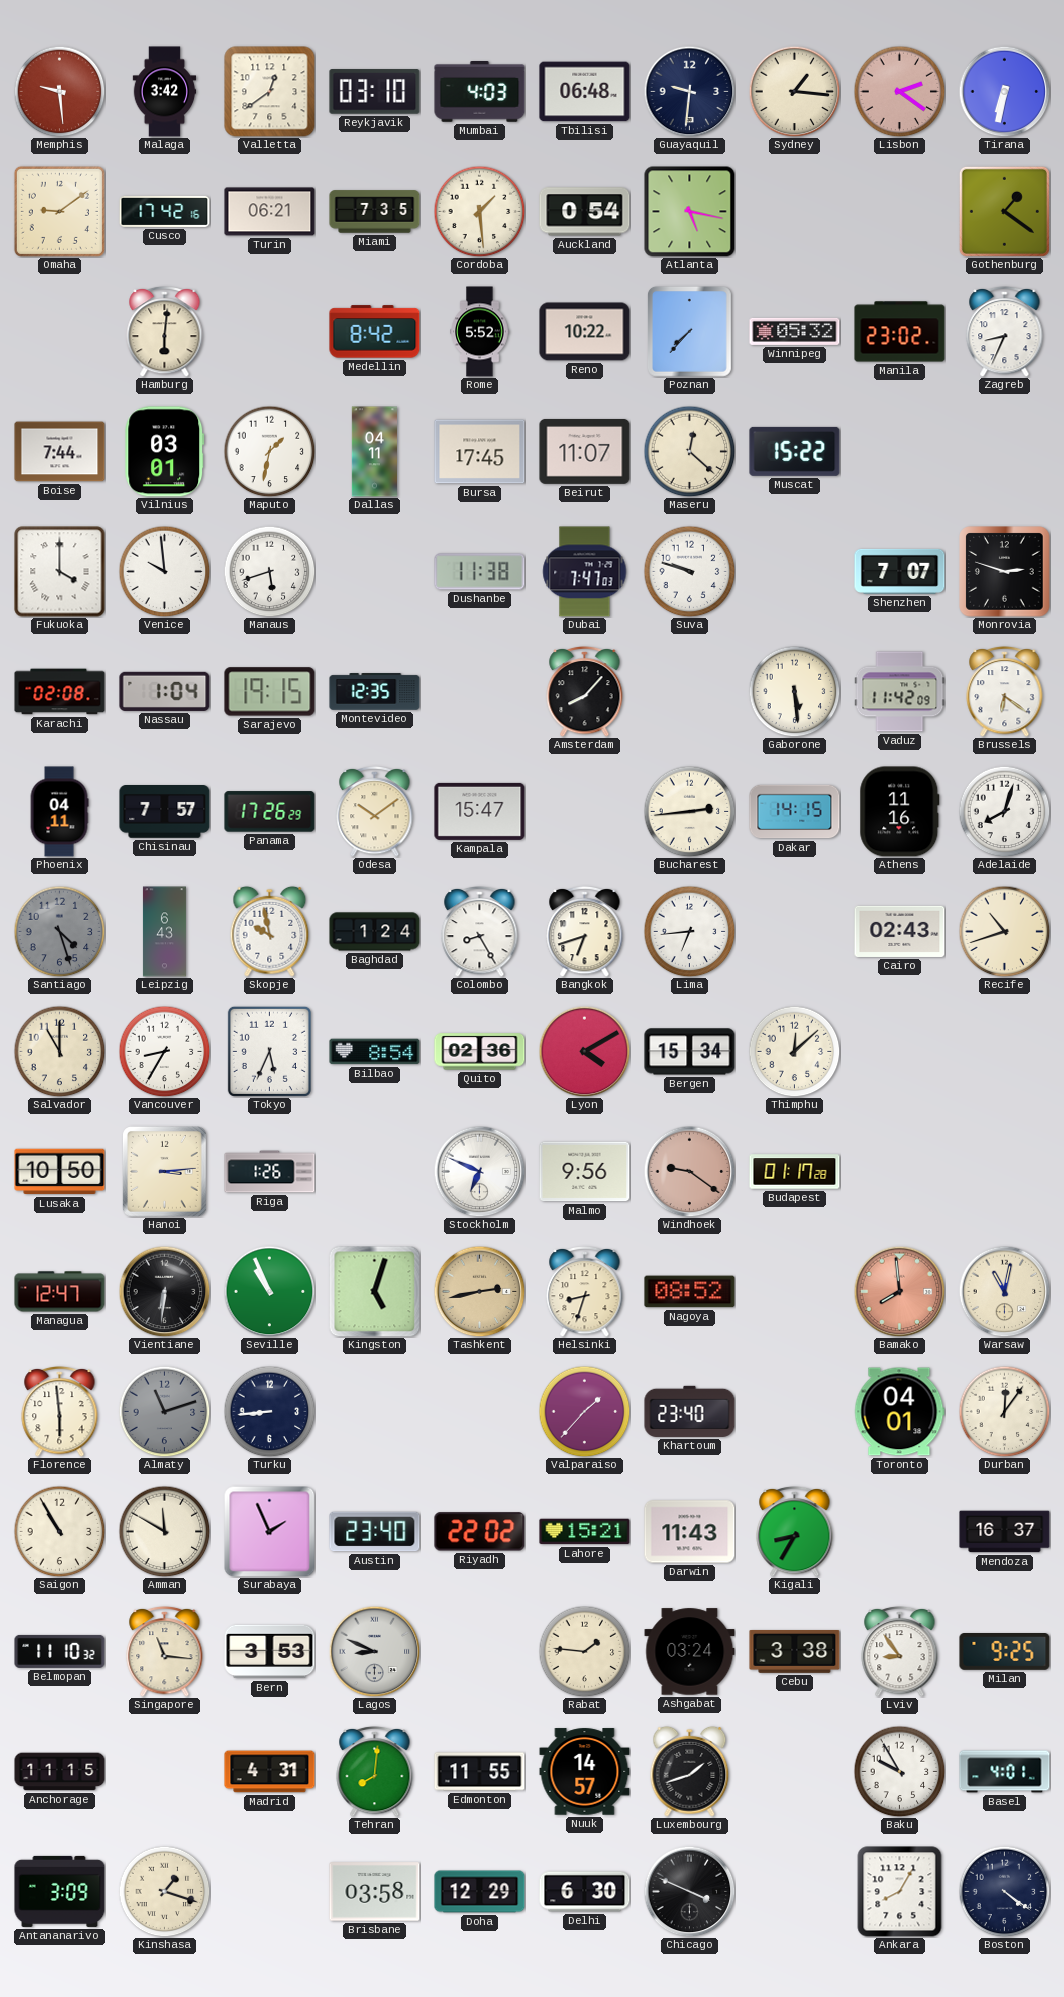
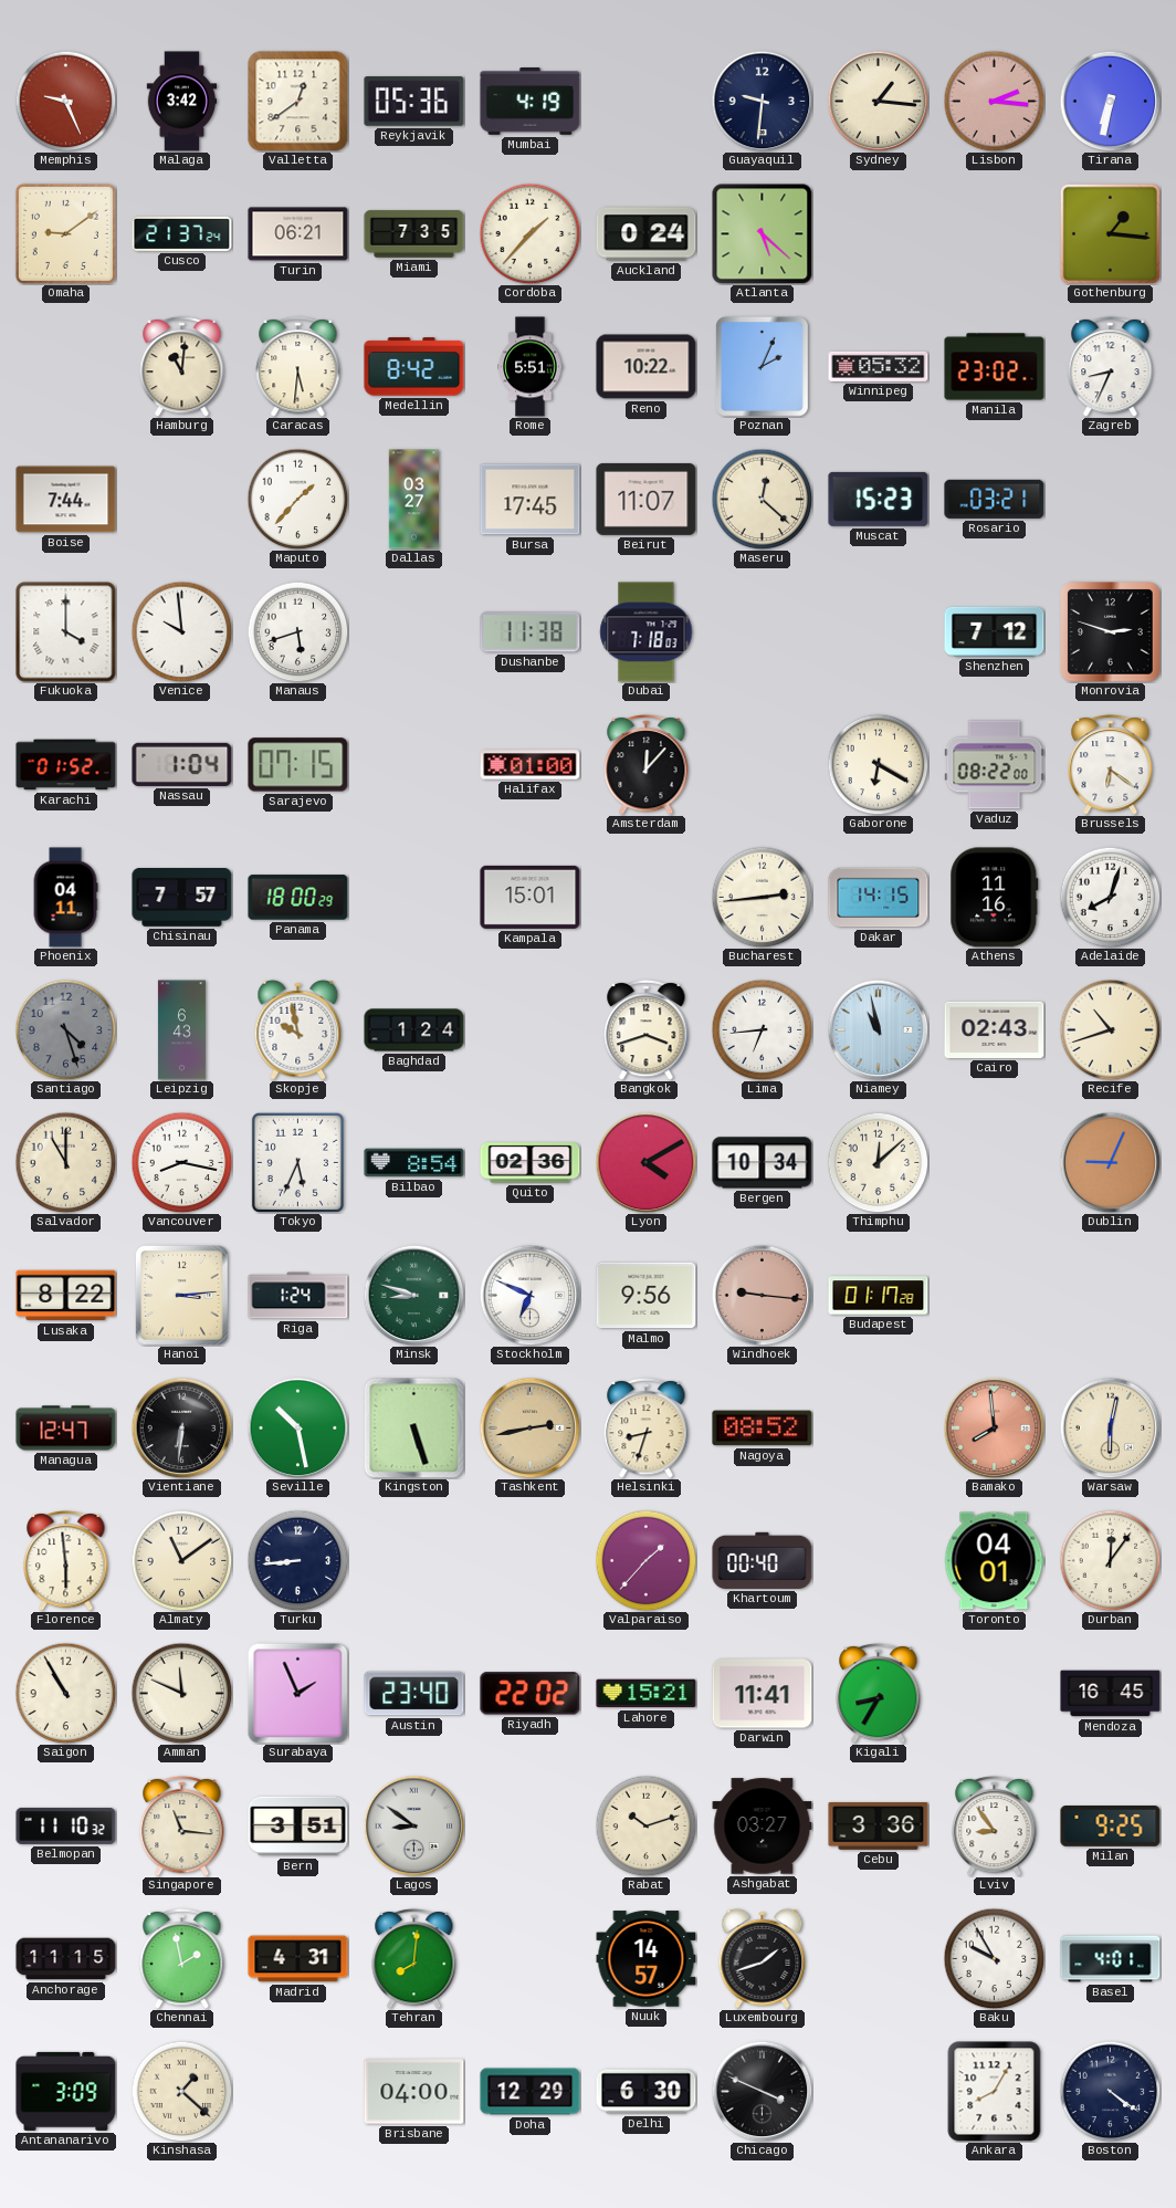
Memphis: 9:29 -> 9:26
Reykjavik: 03:10 -> 05:36
Mumbai: 4:03 -> 4:19
Tbilisi: 06:48 -> none
Lisbon: 2:21 -> 2:16
Cusco: 17:42 -> 21:37
Cordoba: 1:29 -> 1:37
Auckland: 0:54 -> 0:24
Atlanta: 5:17 -> 5:22
Gothenburg: 1:21 -> 1:16
Hamburg: 6:01 -> 11:01
Caracas: none -> 5:31
Rome: 5:52 -> 5:51
Poznan: 7:37 -> 2:04
Vilnius: 03:01 -> none
Maputo: 1:32 -> 1:37
Dallas: 04:11 -> 03:27
Muscat: 15:22 -> 15:23
Rosario: none -> 03:21
Dubai: 7:47 -> 7:18
Suva: 9:48 -> none
Shenzhen: 7:07 -> 7:12
Karachi: 02:08 -> 01:52
Sarajevo: 19:15 -> 07:15
Montevideo: 12:35 -> none
Halifax: none -> 01:00
Amsterdam: 8:07 -> 12:07
Gaborone: 5:29 -> 6:20
Vaduz: 11:42 -> 08:22
Panama: 17:26 -> 18:00
Odesa: 10:09 -> none
Kampala: 15:47 -> 15:01
Colombo: 8:25 -> none
Bangkok: 6:42 -> 3:42
Niamey: none -> 10:58
Vancouver: 8:35 -> 8:17
Bergen: 15:34 -> 10:34
Dublin: none -> 9:04
Lusaka: 10:50 -> 8:22
Riga: 1:26 -> 1:24
Minsk: none -> 8:48
Windhoek: 9:21 -> 9:16
Seville: 10:56 -> 10:28
Kingston: 5:03 -> 5:27
Warsaw: 11:02 -> 6:02
Almaty: 11:12 -> 11:09
Almaty dial: grey -> cream
Khartoum: 23:40 -> 00:40
Amman: 11:50 -> 11:49
Darwin: 11:43 -> 11:41
Mendoza: 16:37 -> 16:45
Bern: 3:53 -> 3:51
Lagos: 8:49 -> 8:51
Rabat: 1:46 -> 10:12
Ashgabat: 03:24 -> 03:27
Cebu: 3:38 -> 3:36
Chennai: none -> 1:58
Edmonton: 11:55 -> none
Kinshasa: 1:18 -> 1:22
Brisbane: 03:58 -> 04:00
